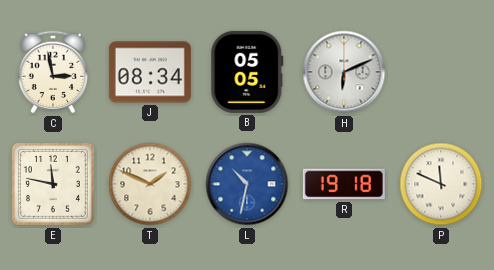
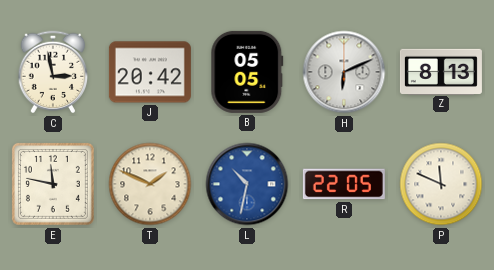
J: 08:34 -> 20:42
Z: none -> 8:13
R: 19:18 -> 22:05
